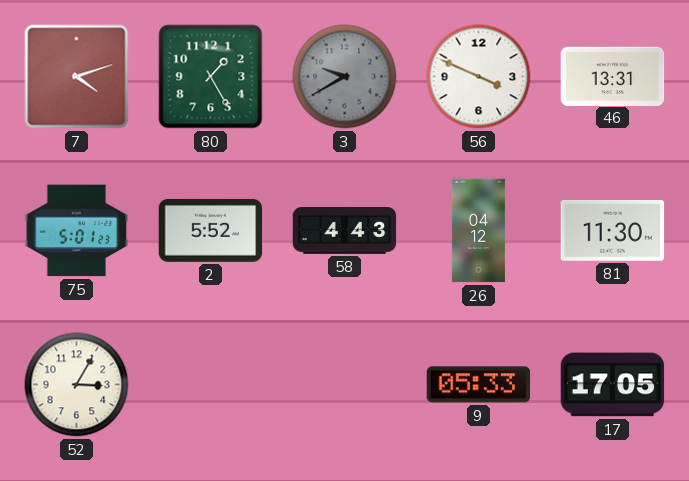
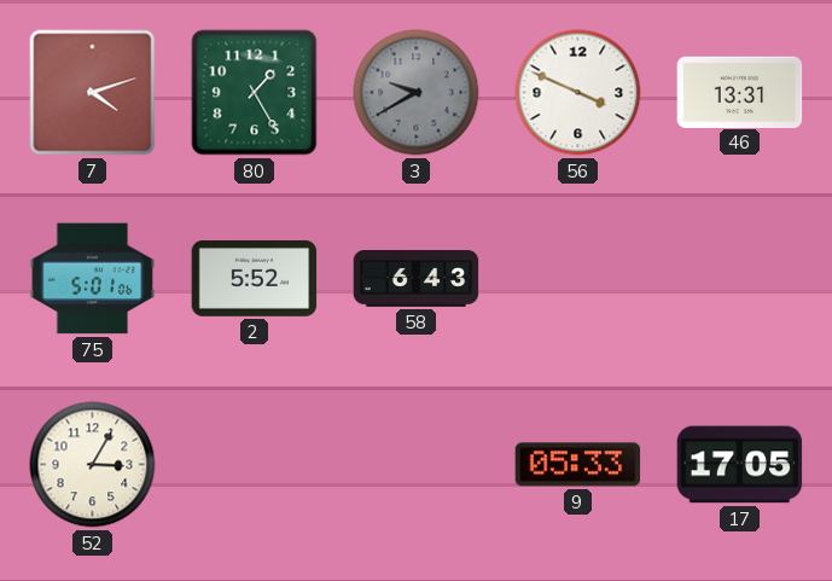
75: 5:01:23 -> 5:01:06
58: 4:43 -> 6:43
26: 04:12 -> none
81: 11:30 -> none
